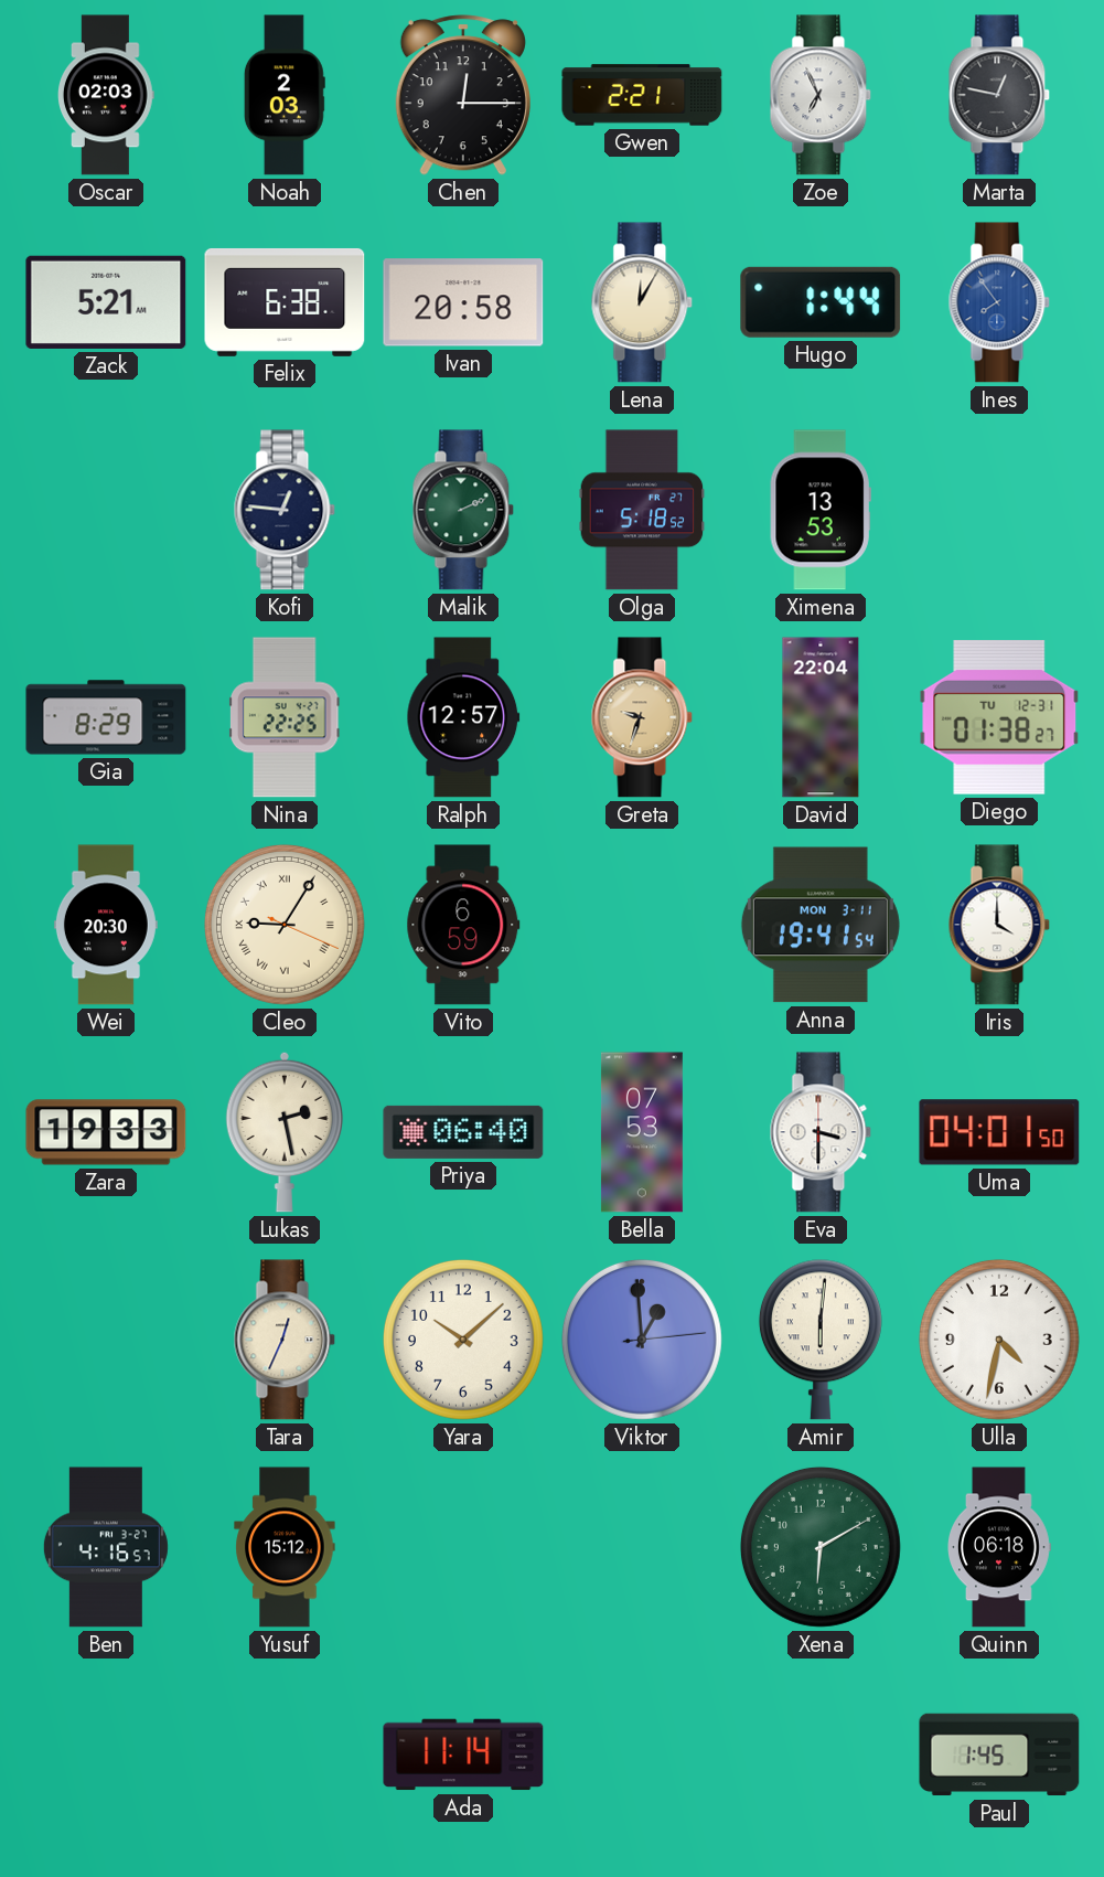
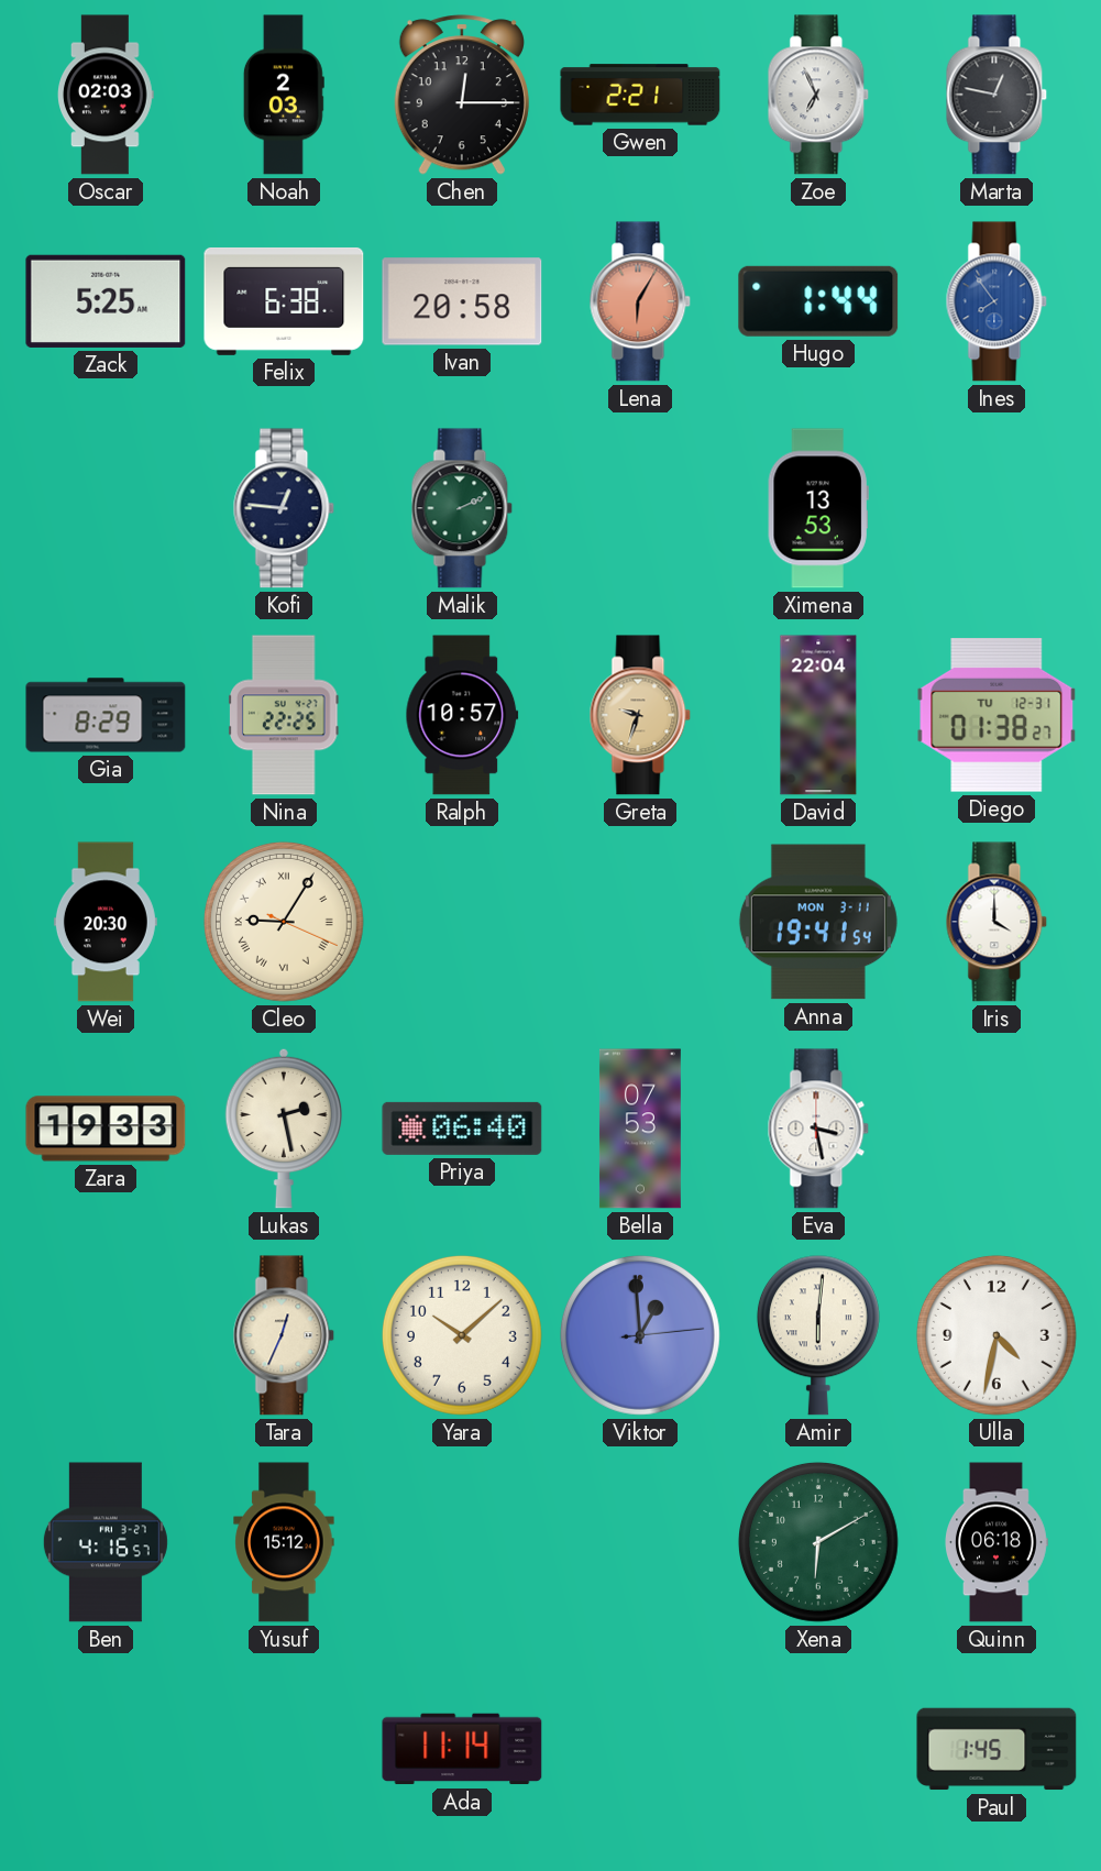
Zack: 5:21 -> 5:25
Lena: 12:05 -> 6:05
Lena dial: cream -> salmon
Olga: 5:18 -> none
Ralph: 12:57 -> 10:57
Vito: 6:59 -> none
Eva: 3:30 -> 3:28
Uma: 04:01 -> none
